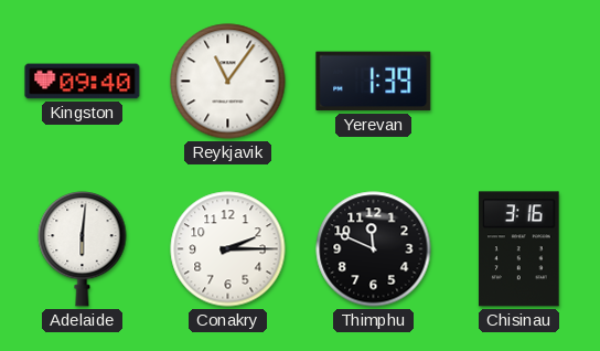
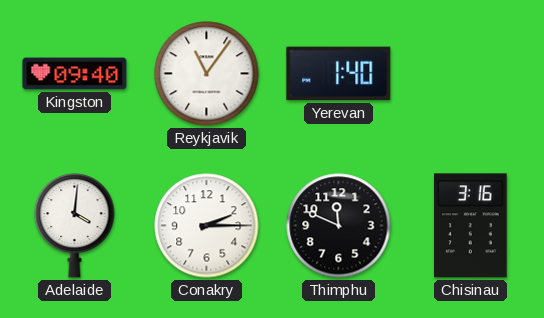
Yerevan: 1:39 -> 1:40
Adelaide: 6:01 -> 4:01
